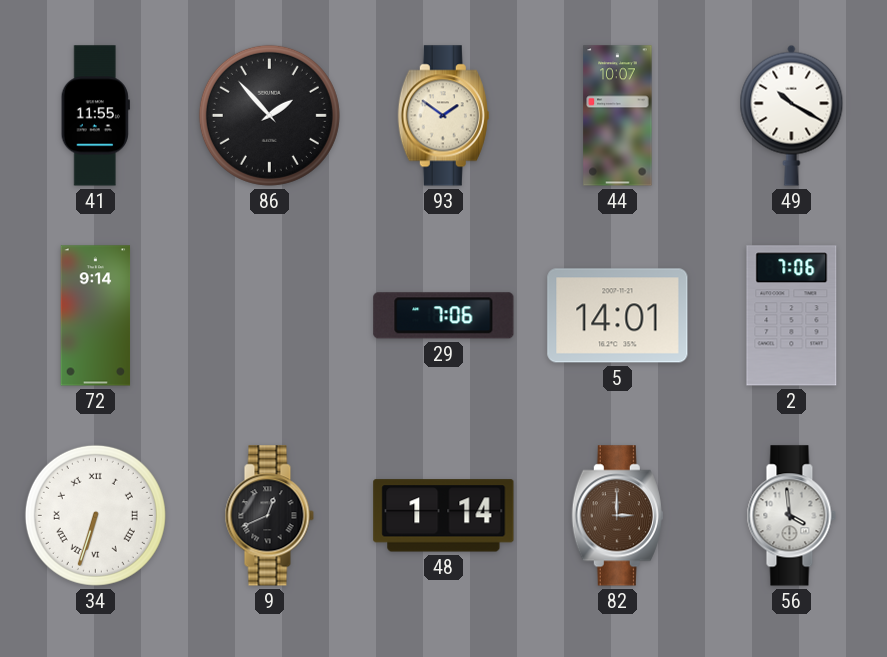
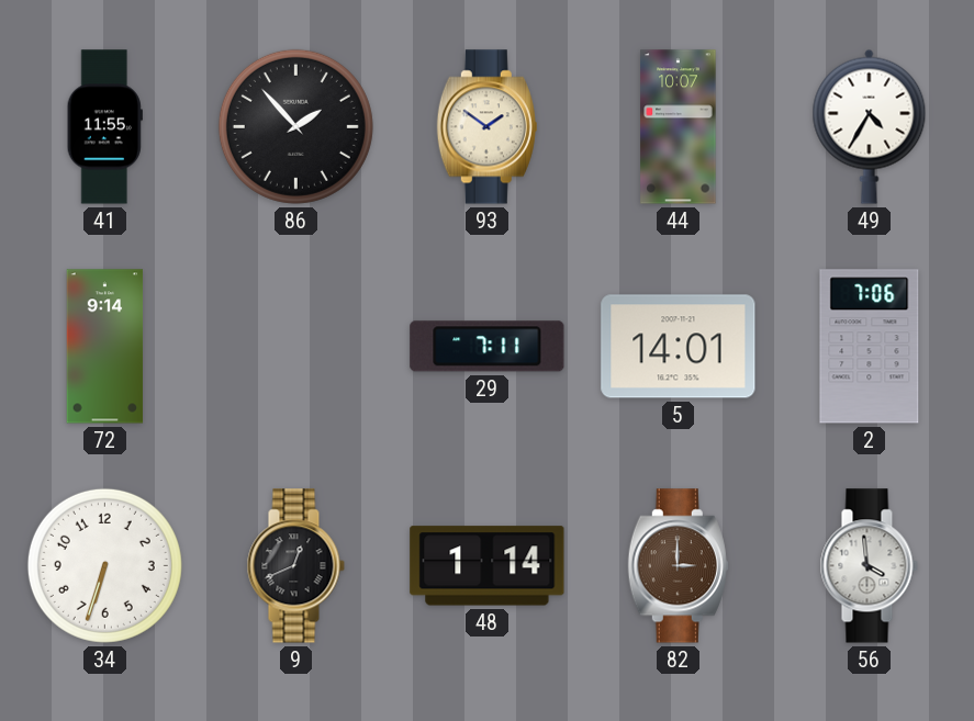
49: 10:20 -> 4:35
29: 7:06 -> 7:11
34 numerals: Roman -> Arabic
